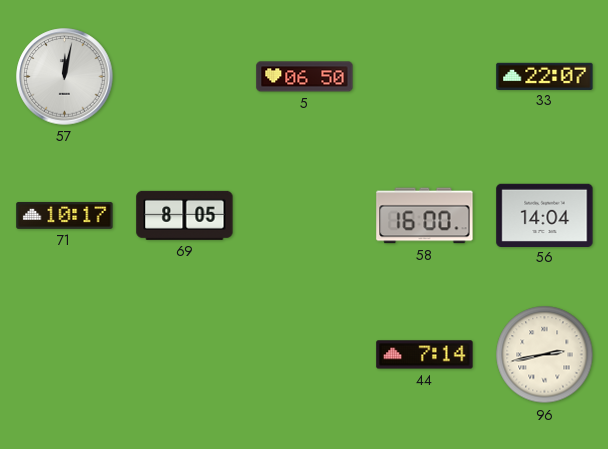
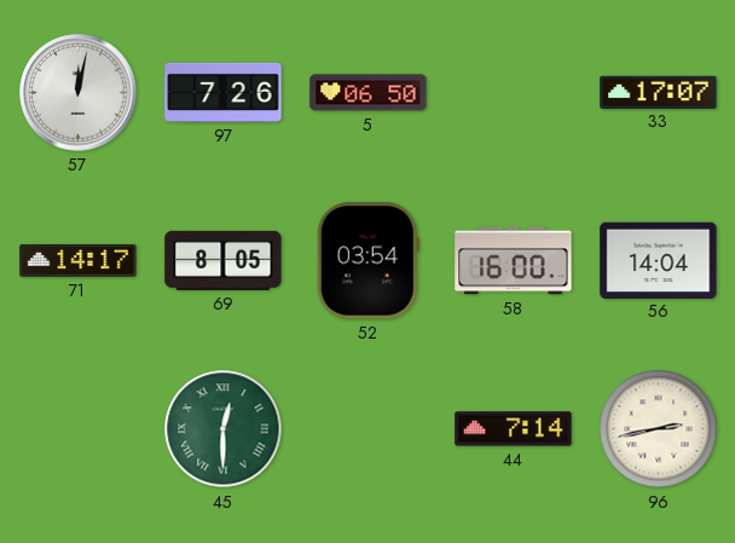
97: none -> 7:26
33: 22:07 -> 17:07
71: 10:17 -> 14:17
52: none -> 03:54
45: none -> 12:30
